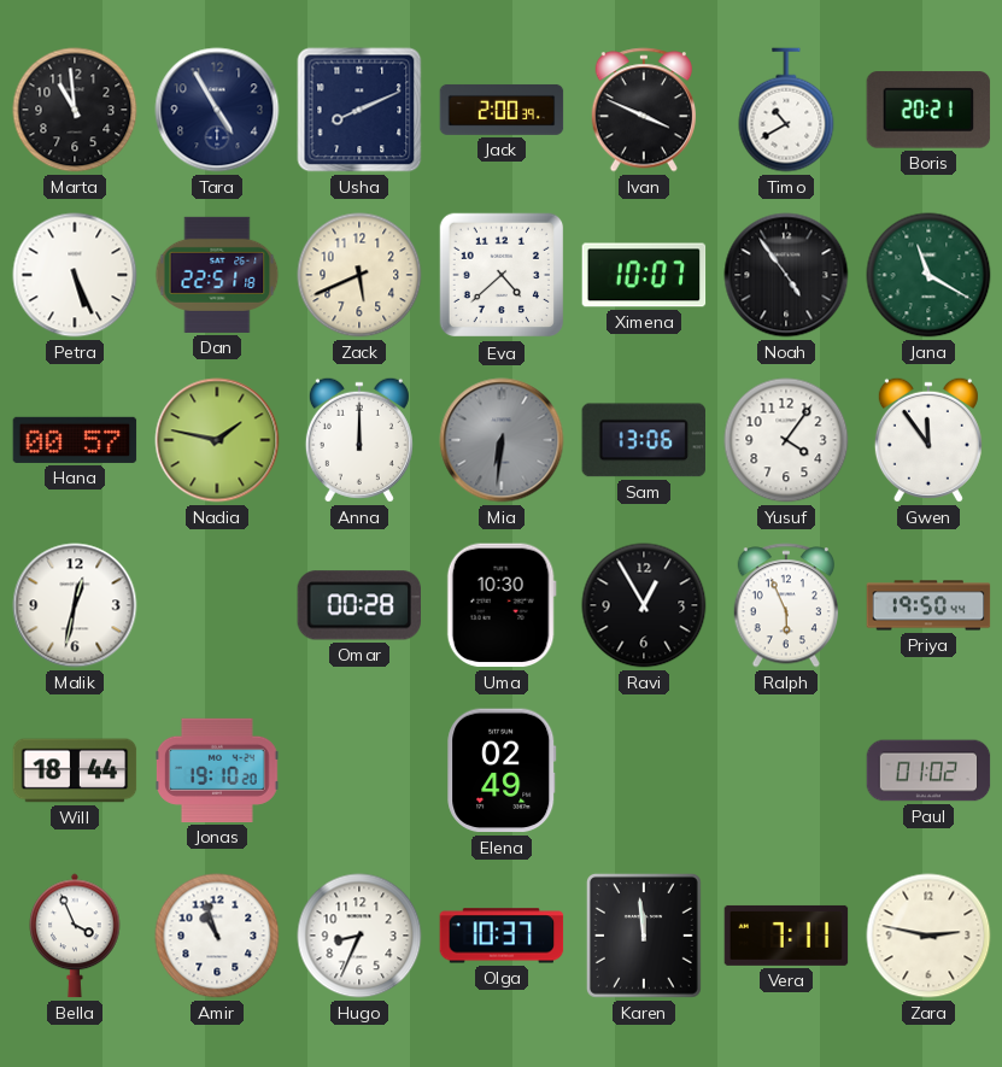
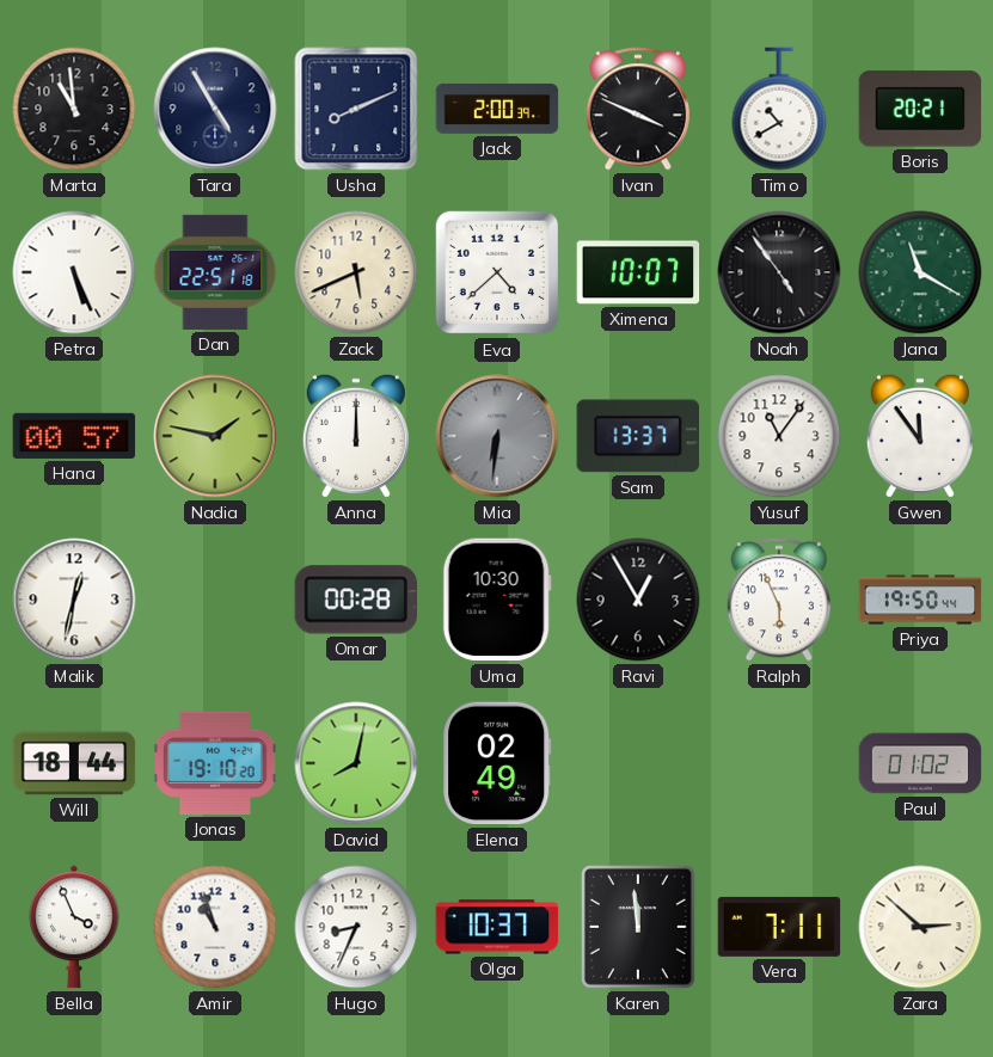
Sam: 13:06 -> 13:37
Yusuf: 4:06 -> 11:06
David: none -> 8:02
Zara: 2:47 -> 2:52
